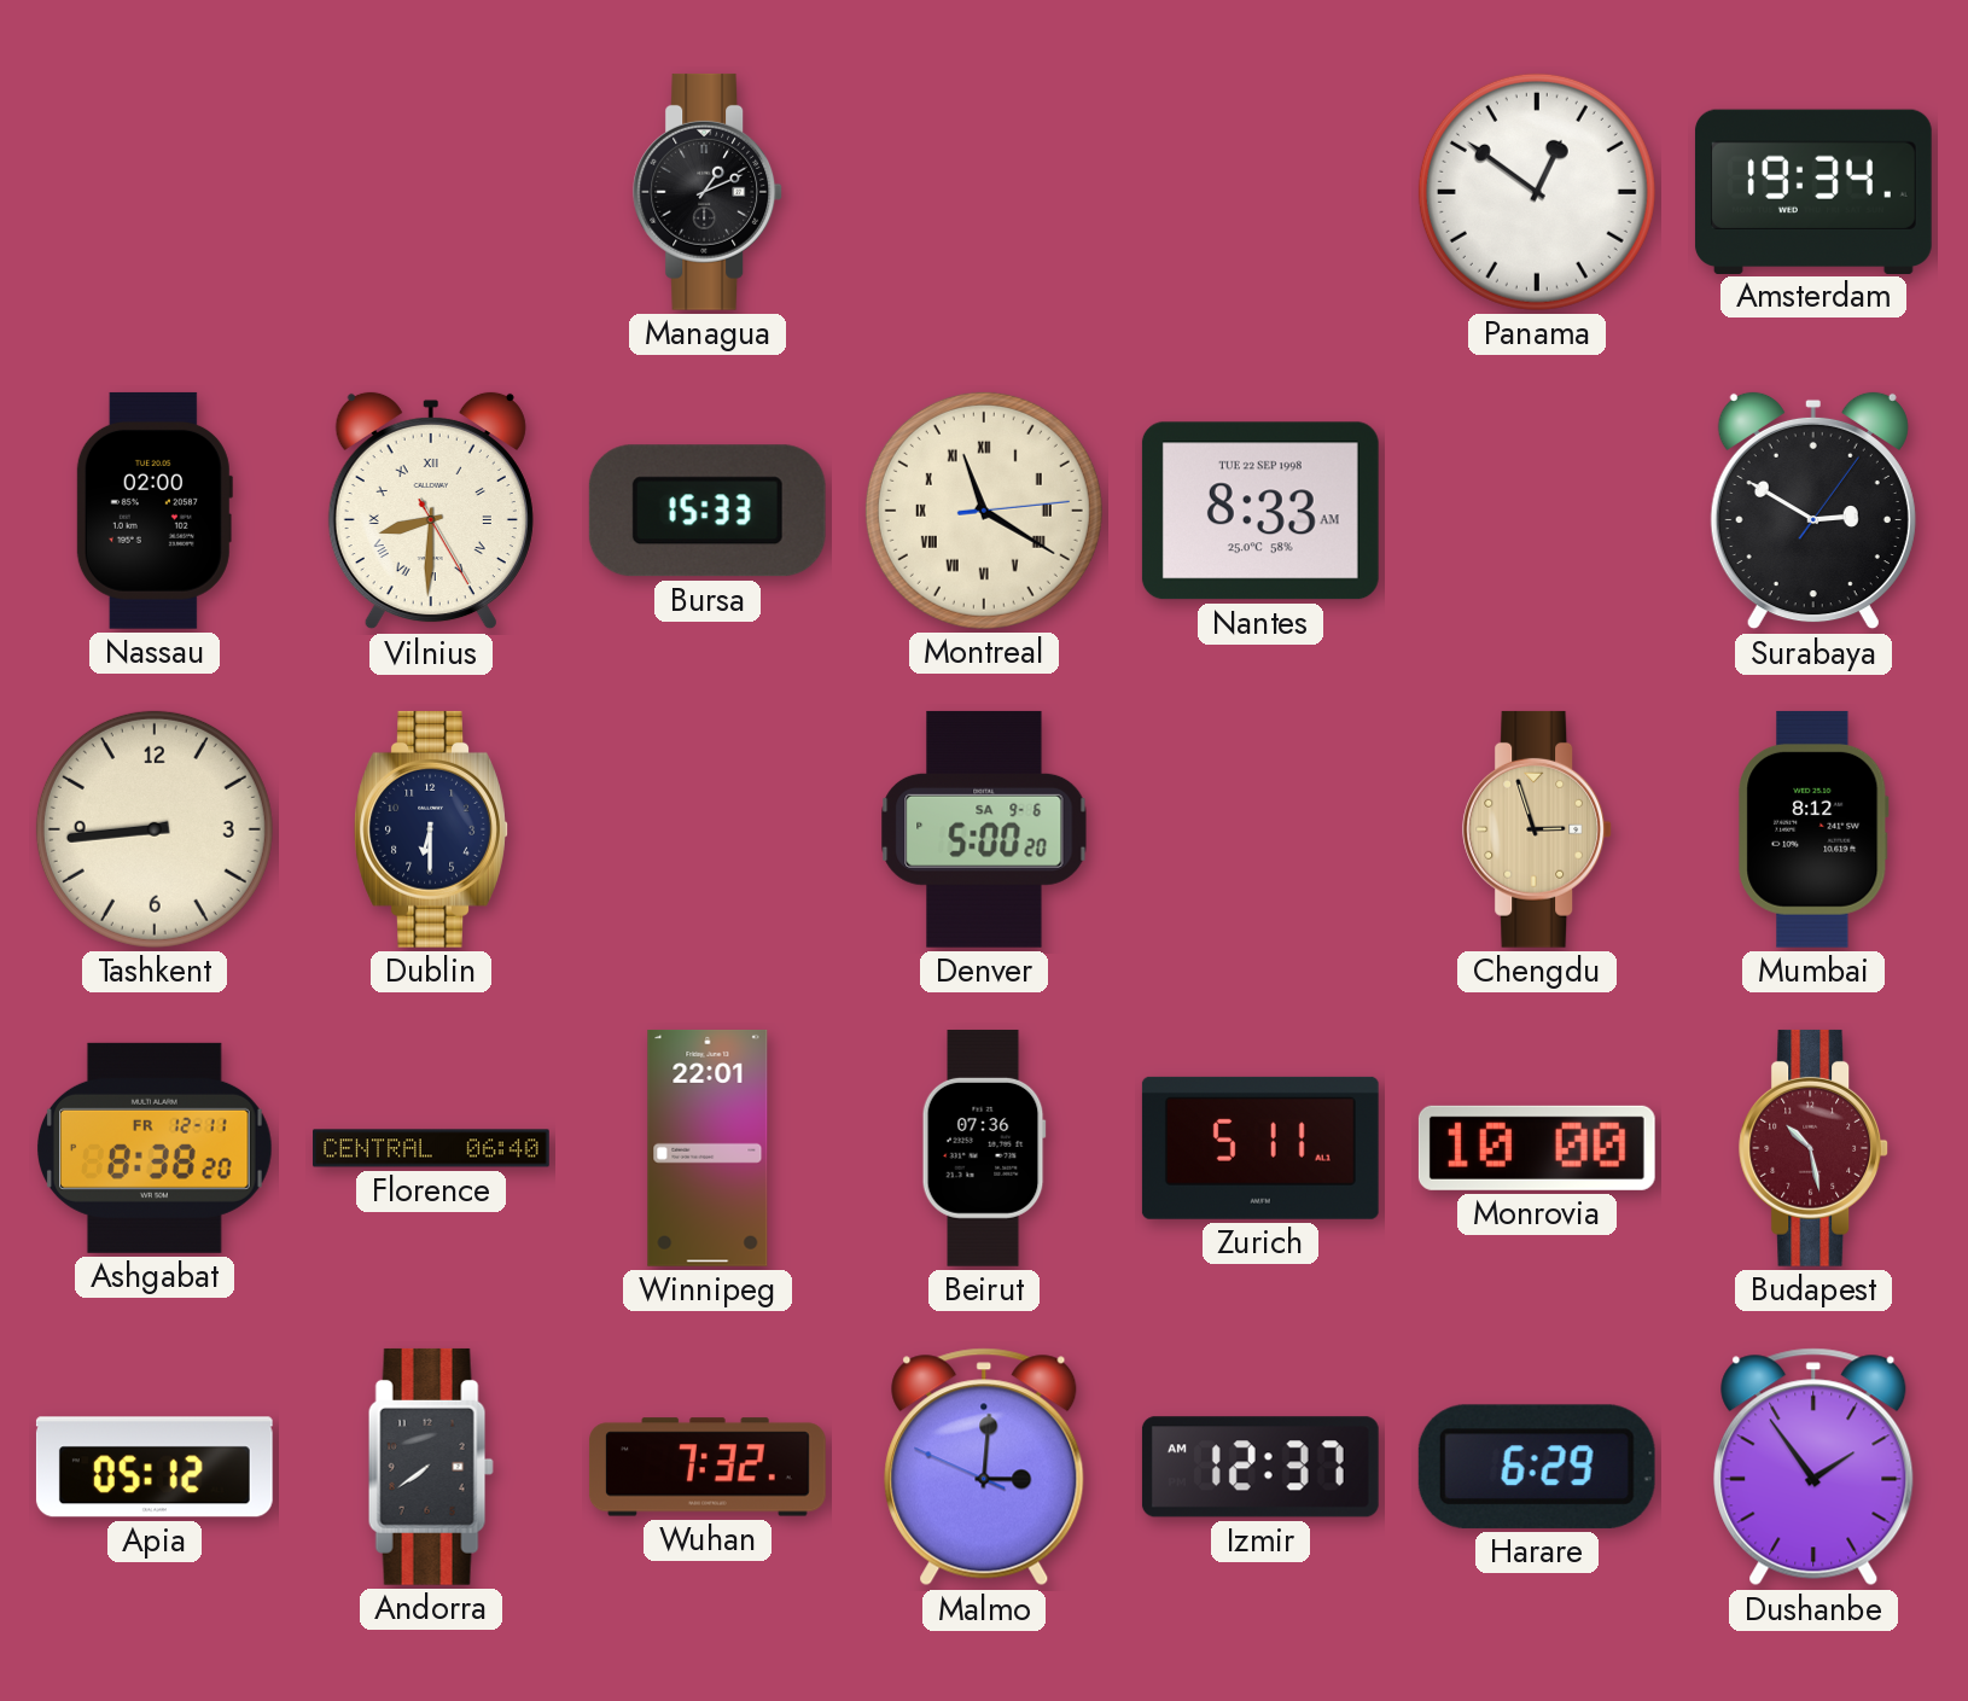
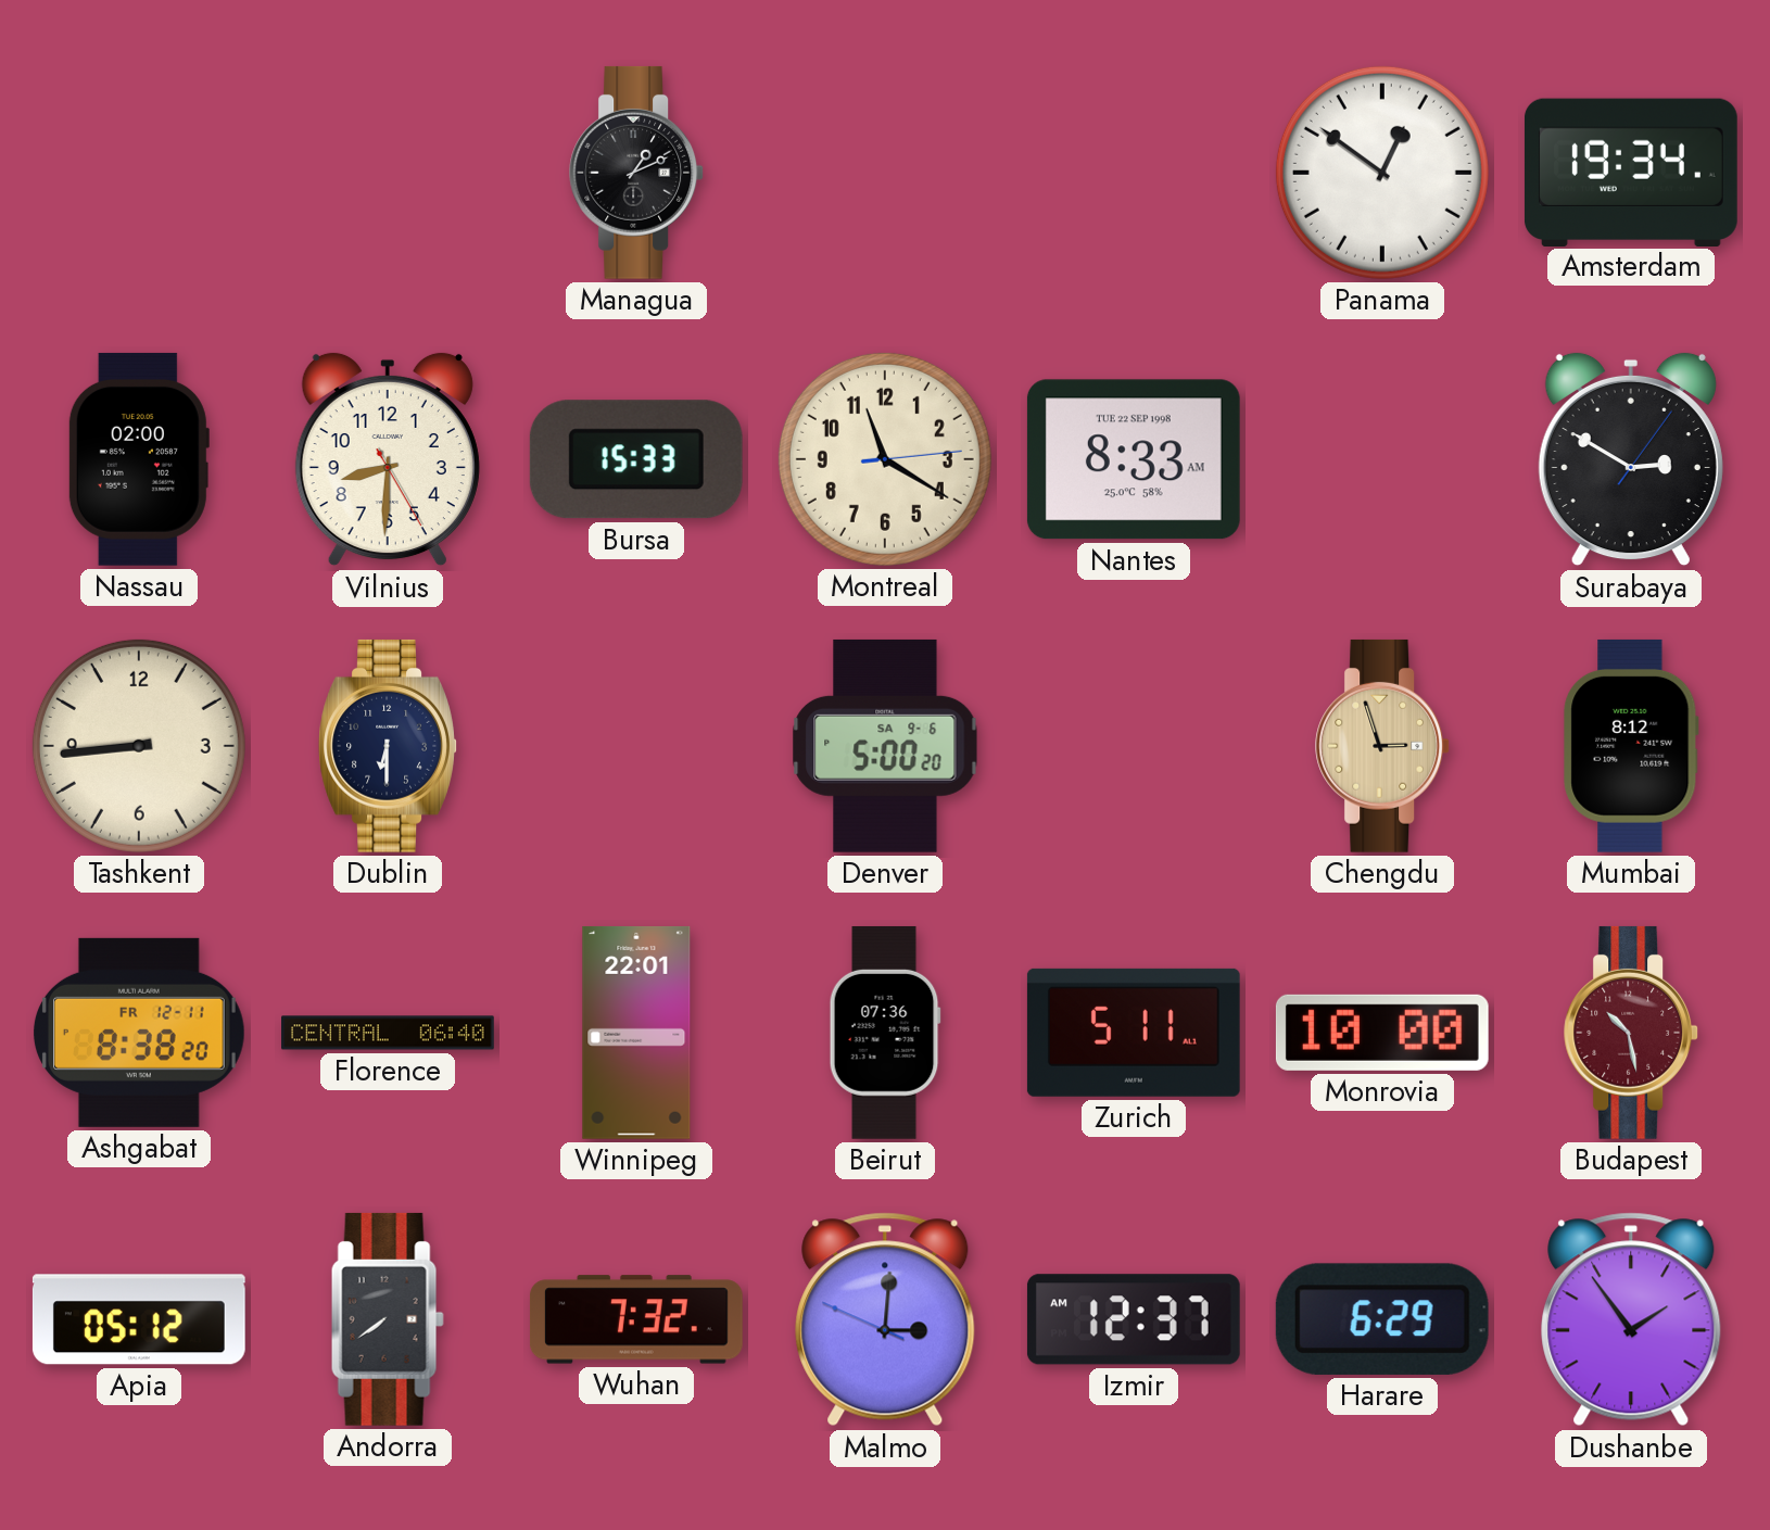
Vilnius numerals: Roman -> Arabic
Montreal numerals: Roman -> Arabic
